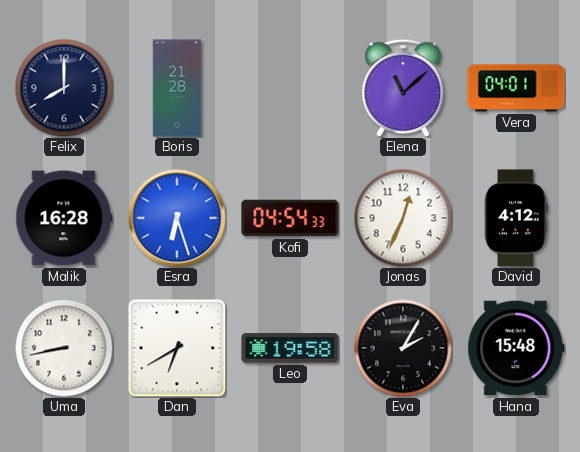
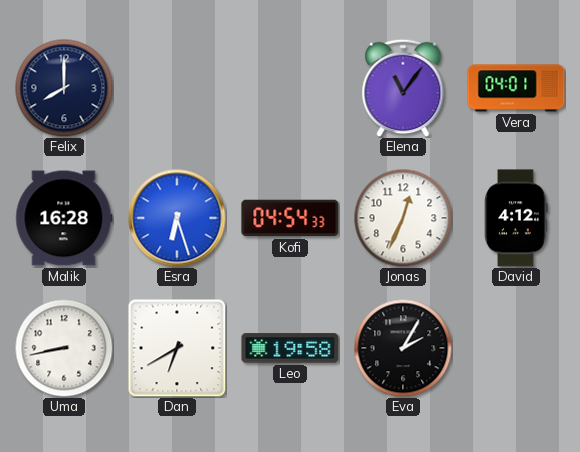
Boris: 21:28 -> none
Elena: 11:08 -> 11:06
Hana: 15:48 -> none
